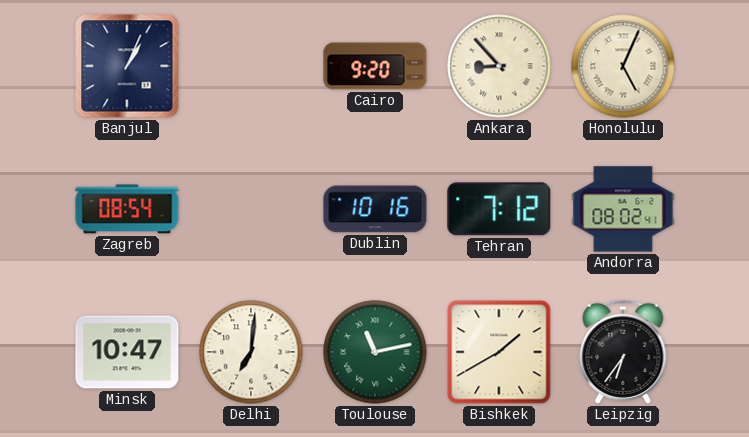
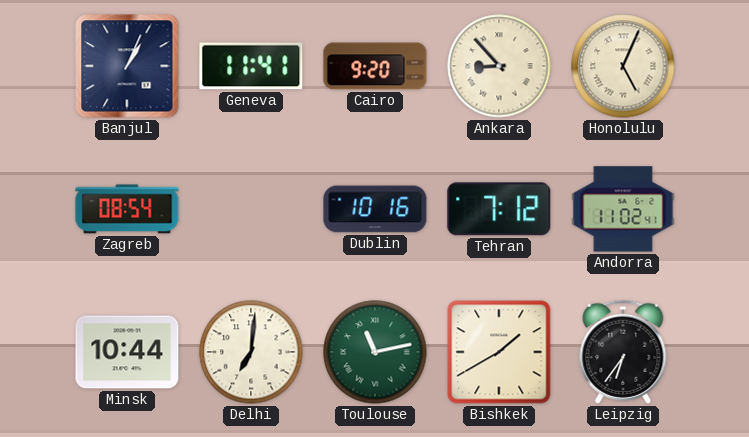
Geneva: none -> 11:41
Andorra: 08:02 -> 11:02
Minsk: 10:47 -> 10:44
